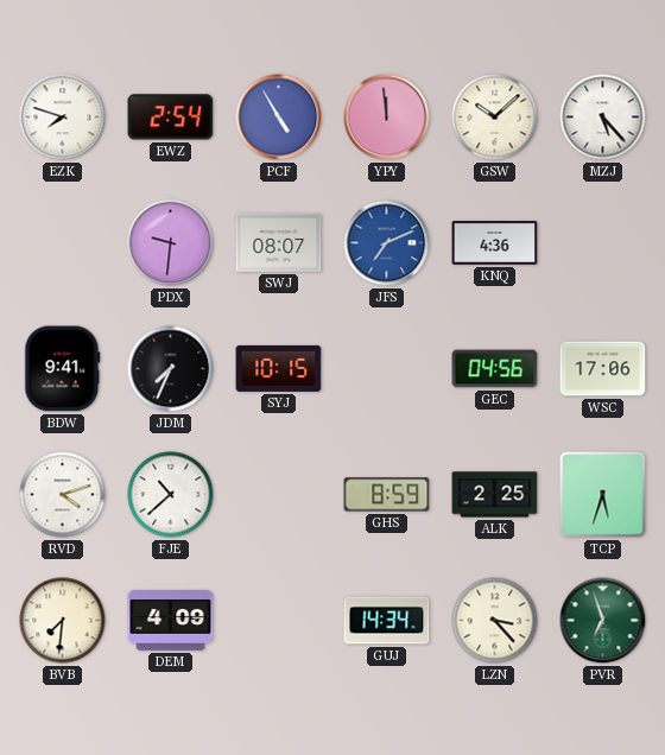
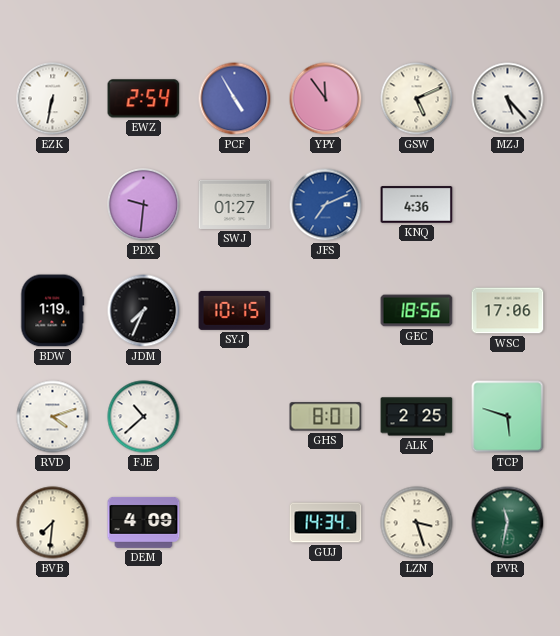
EZK: 7:48 -> 6:32
YPY: 11:59 -> 11:54
GSW: 10:08 -> 5:11
SWJ: 08:07 -> 01:27
BDW: 9:41 -> 1:19
GEC: 04:56 -> 18:56
GHS: 8:59 -> 8:01
TCP: 5:33 -> 5:48
LZN: 3:23 -> 3:27
PVR: 6:57 -> 11:32
